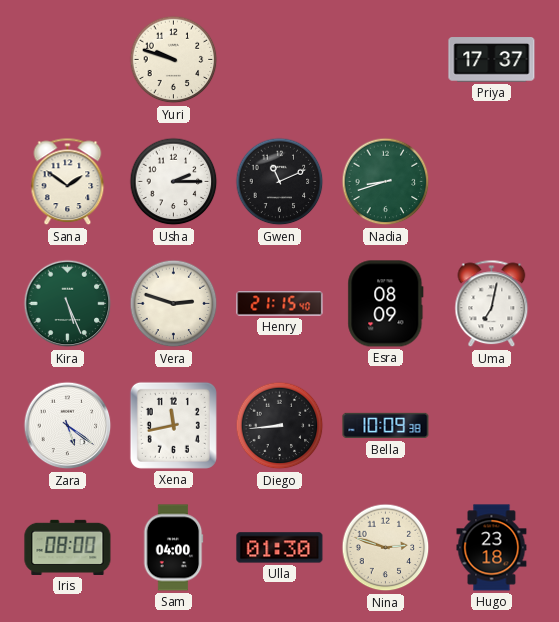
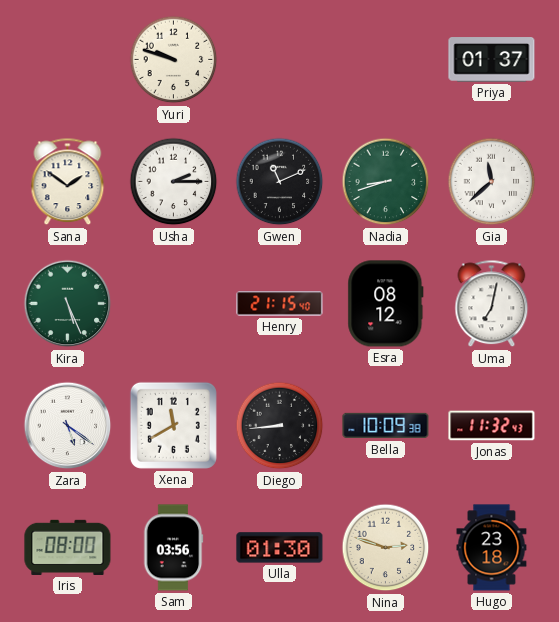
Priya: 17:37 -> 01:37
Gia: none -> 11:38
Vera: 2:48 -> none
Esra: 08:09 -> 08:12
Xena: 11:43 -> 11:40
Jonas: none -> 11:32
Sam: 04:00 -> 03:56
